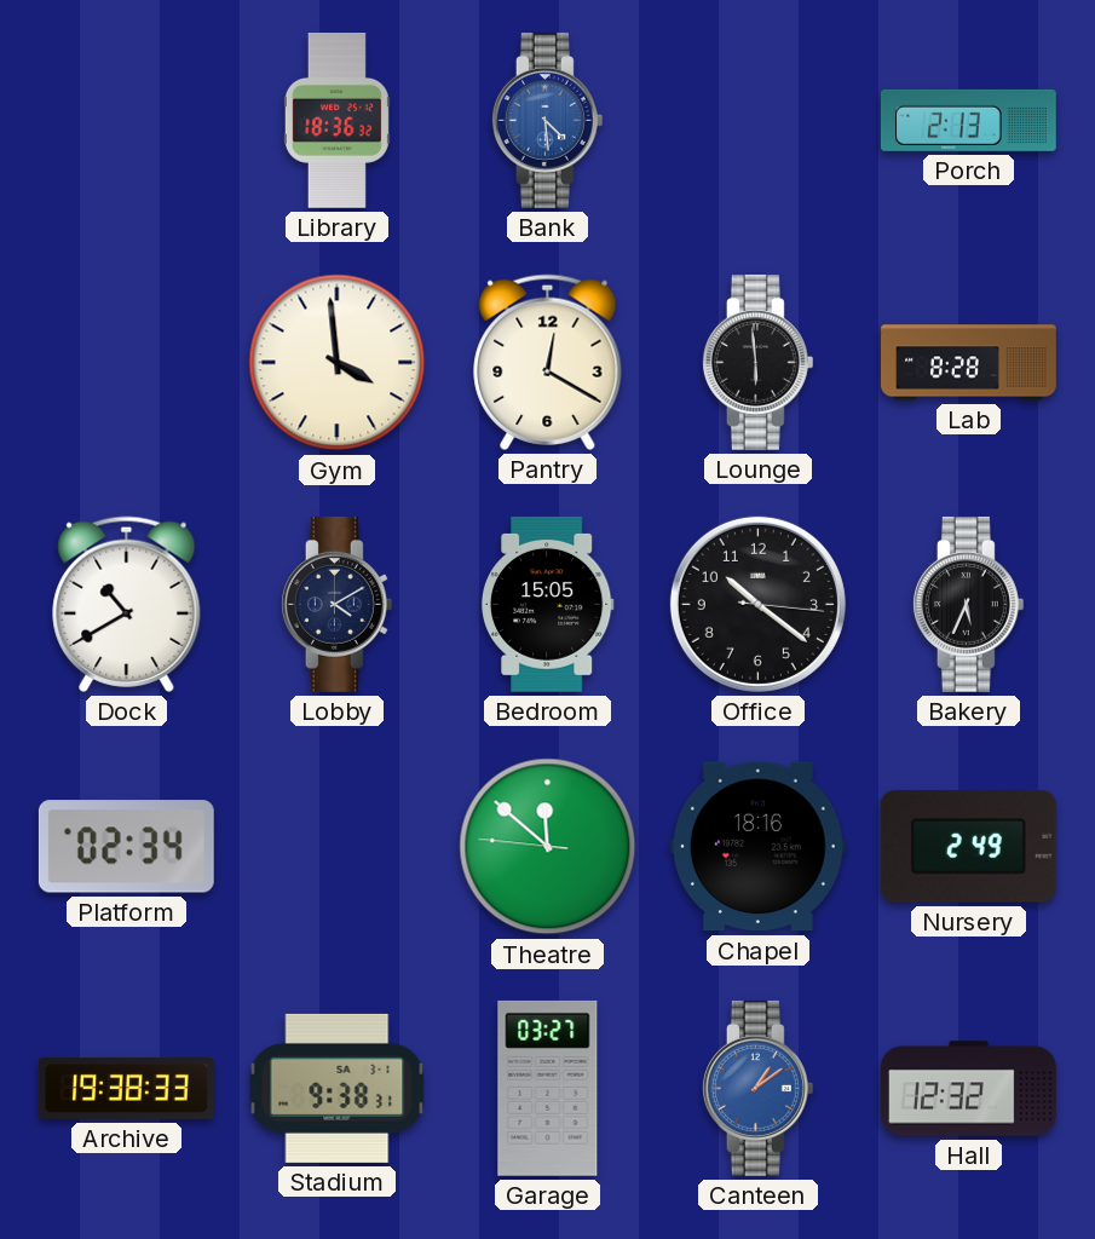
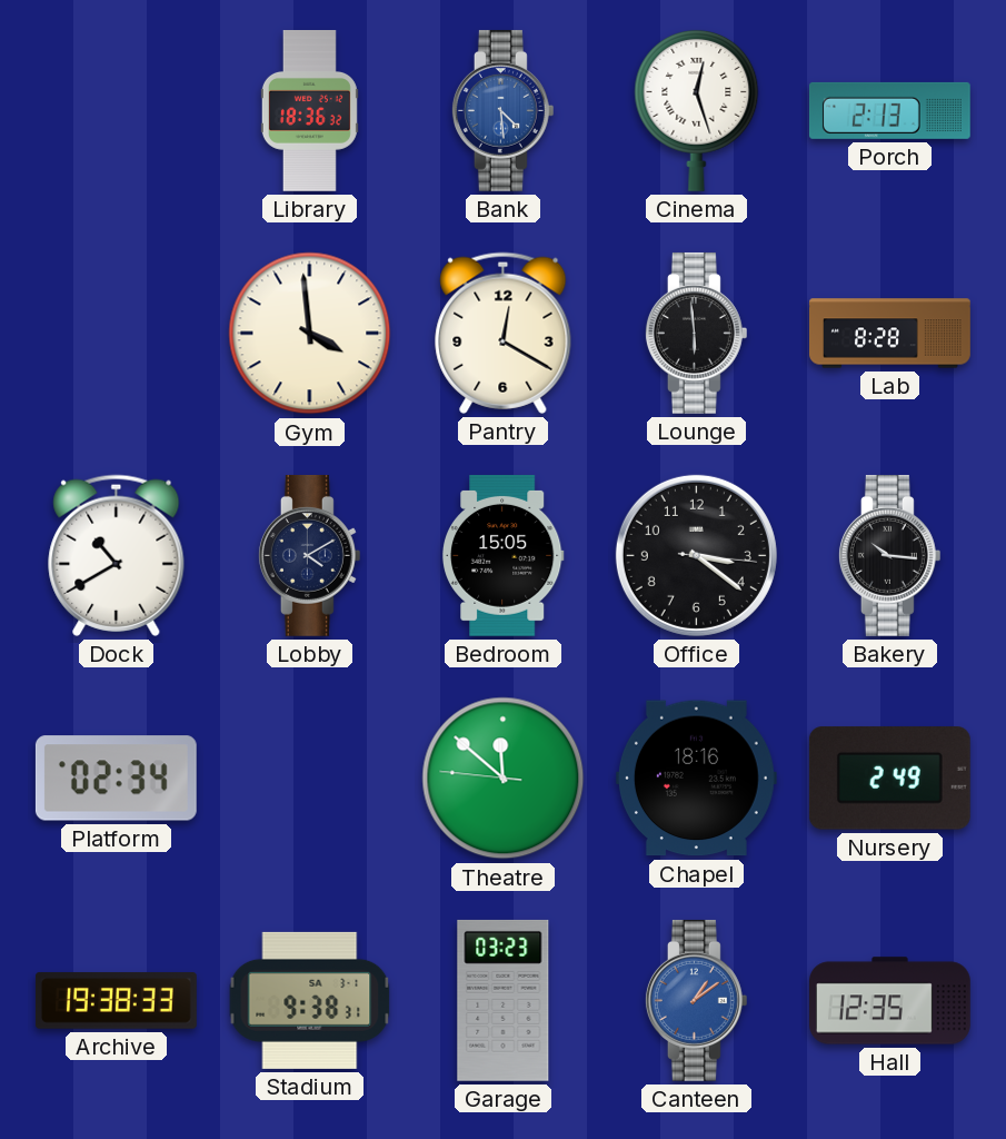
Cinema: none -> 12:27
Office: 10:21 -> 3:21
Bakery: 5:34 -> 10:16
Garage: 03:27 -> 03:23
Hall: 12:32 -> 12:35
